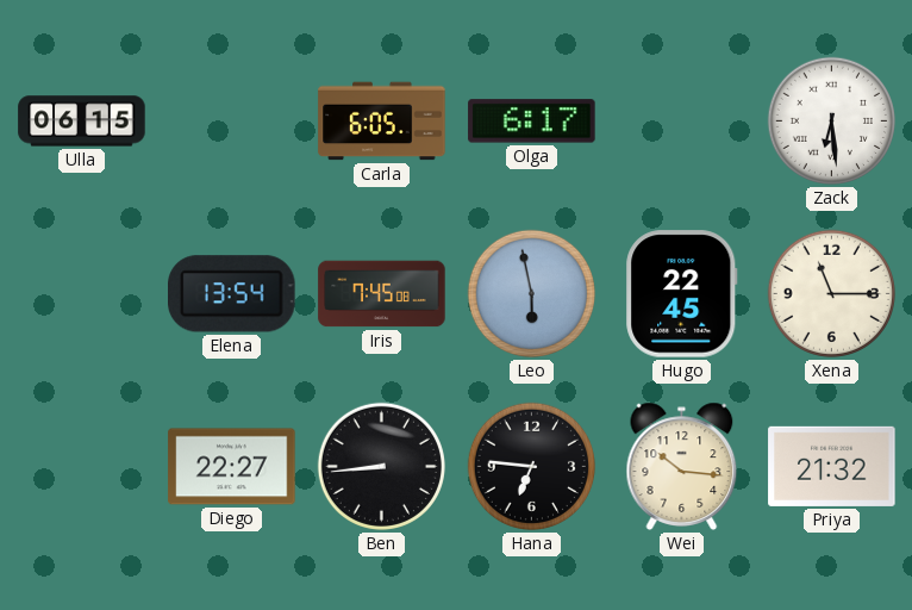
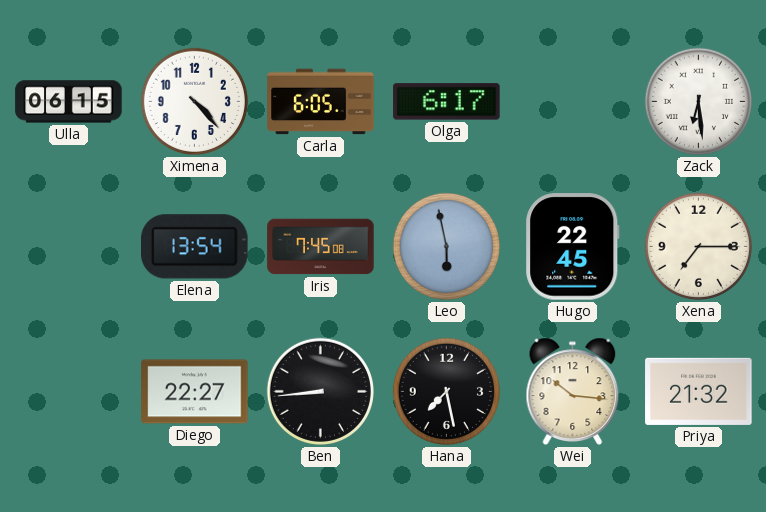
Ximena: none -> 4:23
Xena: 11:15 -> 7:15
Hana: 6:46 -> 7:28
